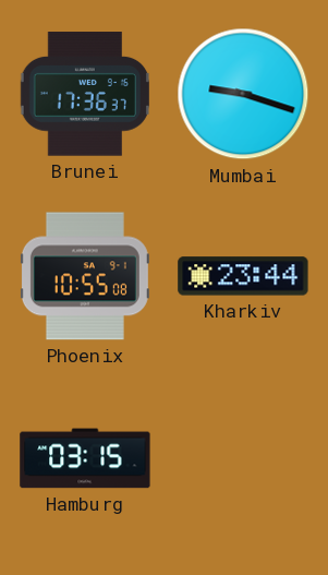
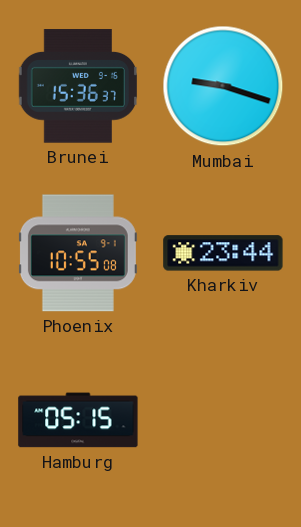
Brunei: 17:36 -> 15:36
Hamburg: 03:15 -> 05:15
